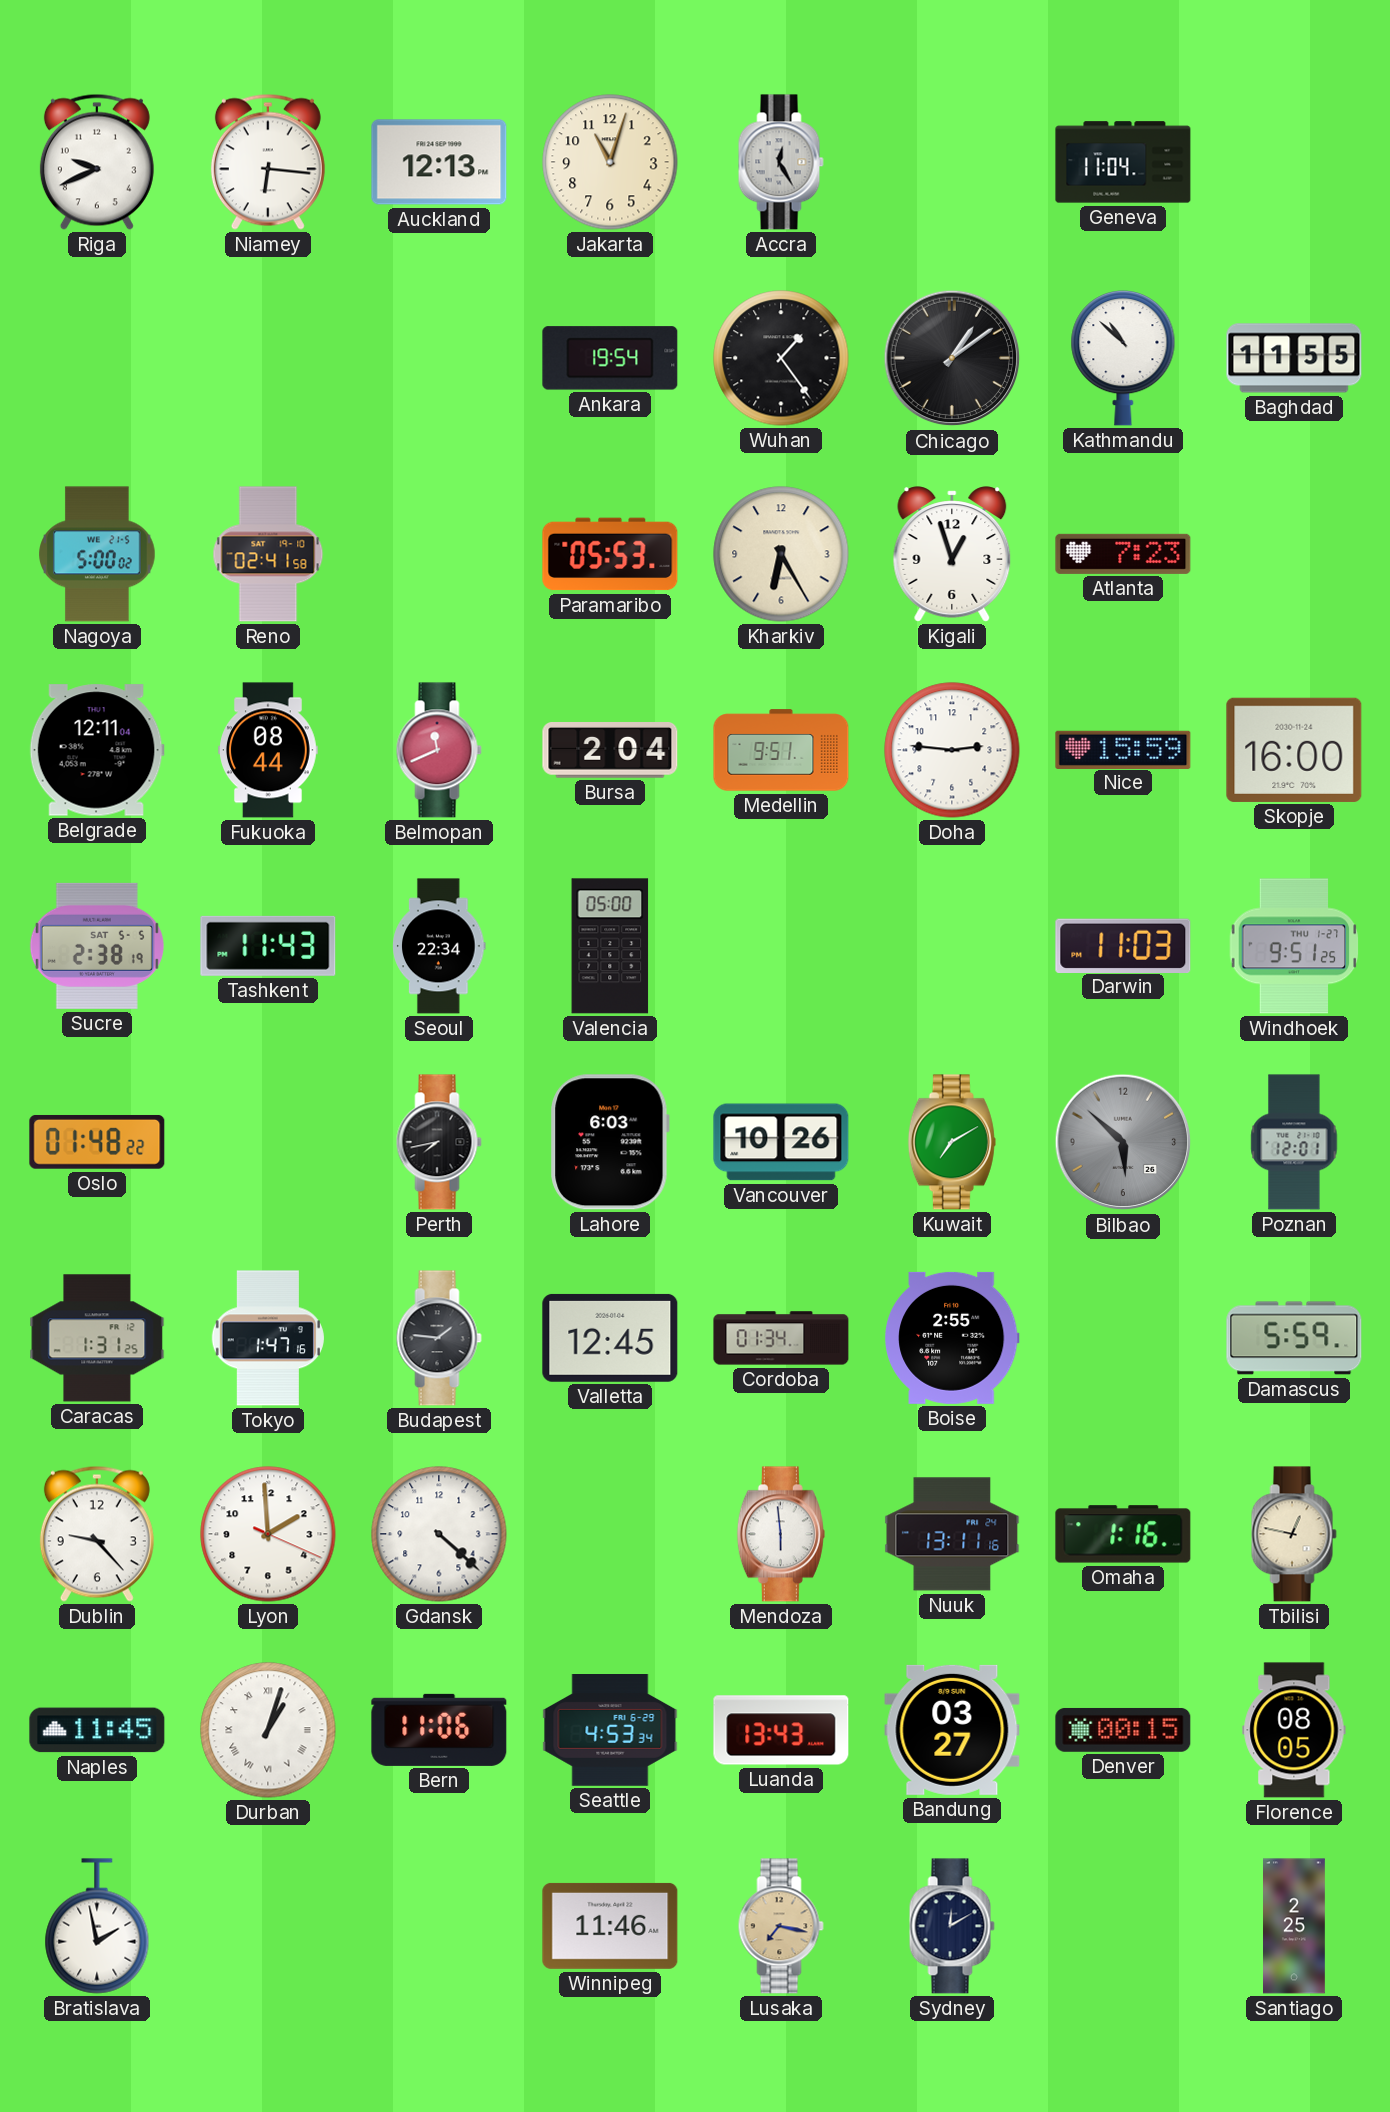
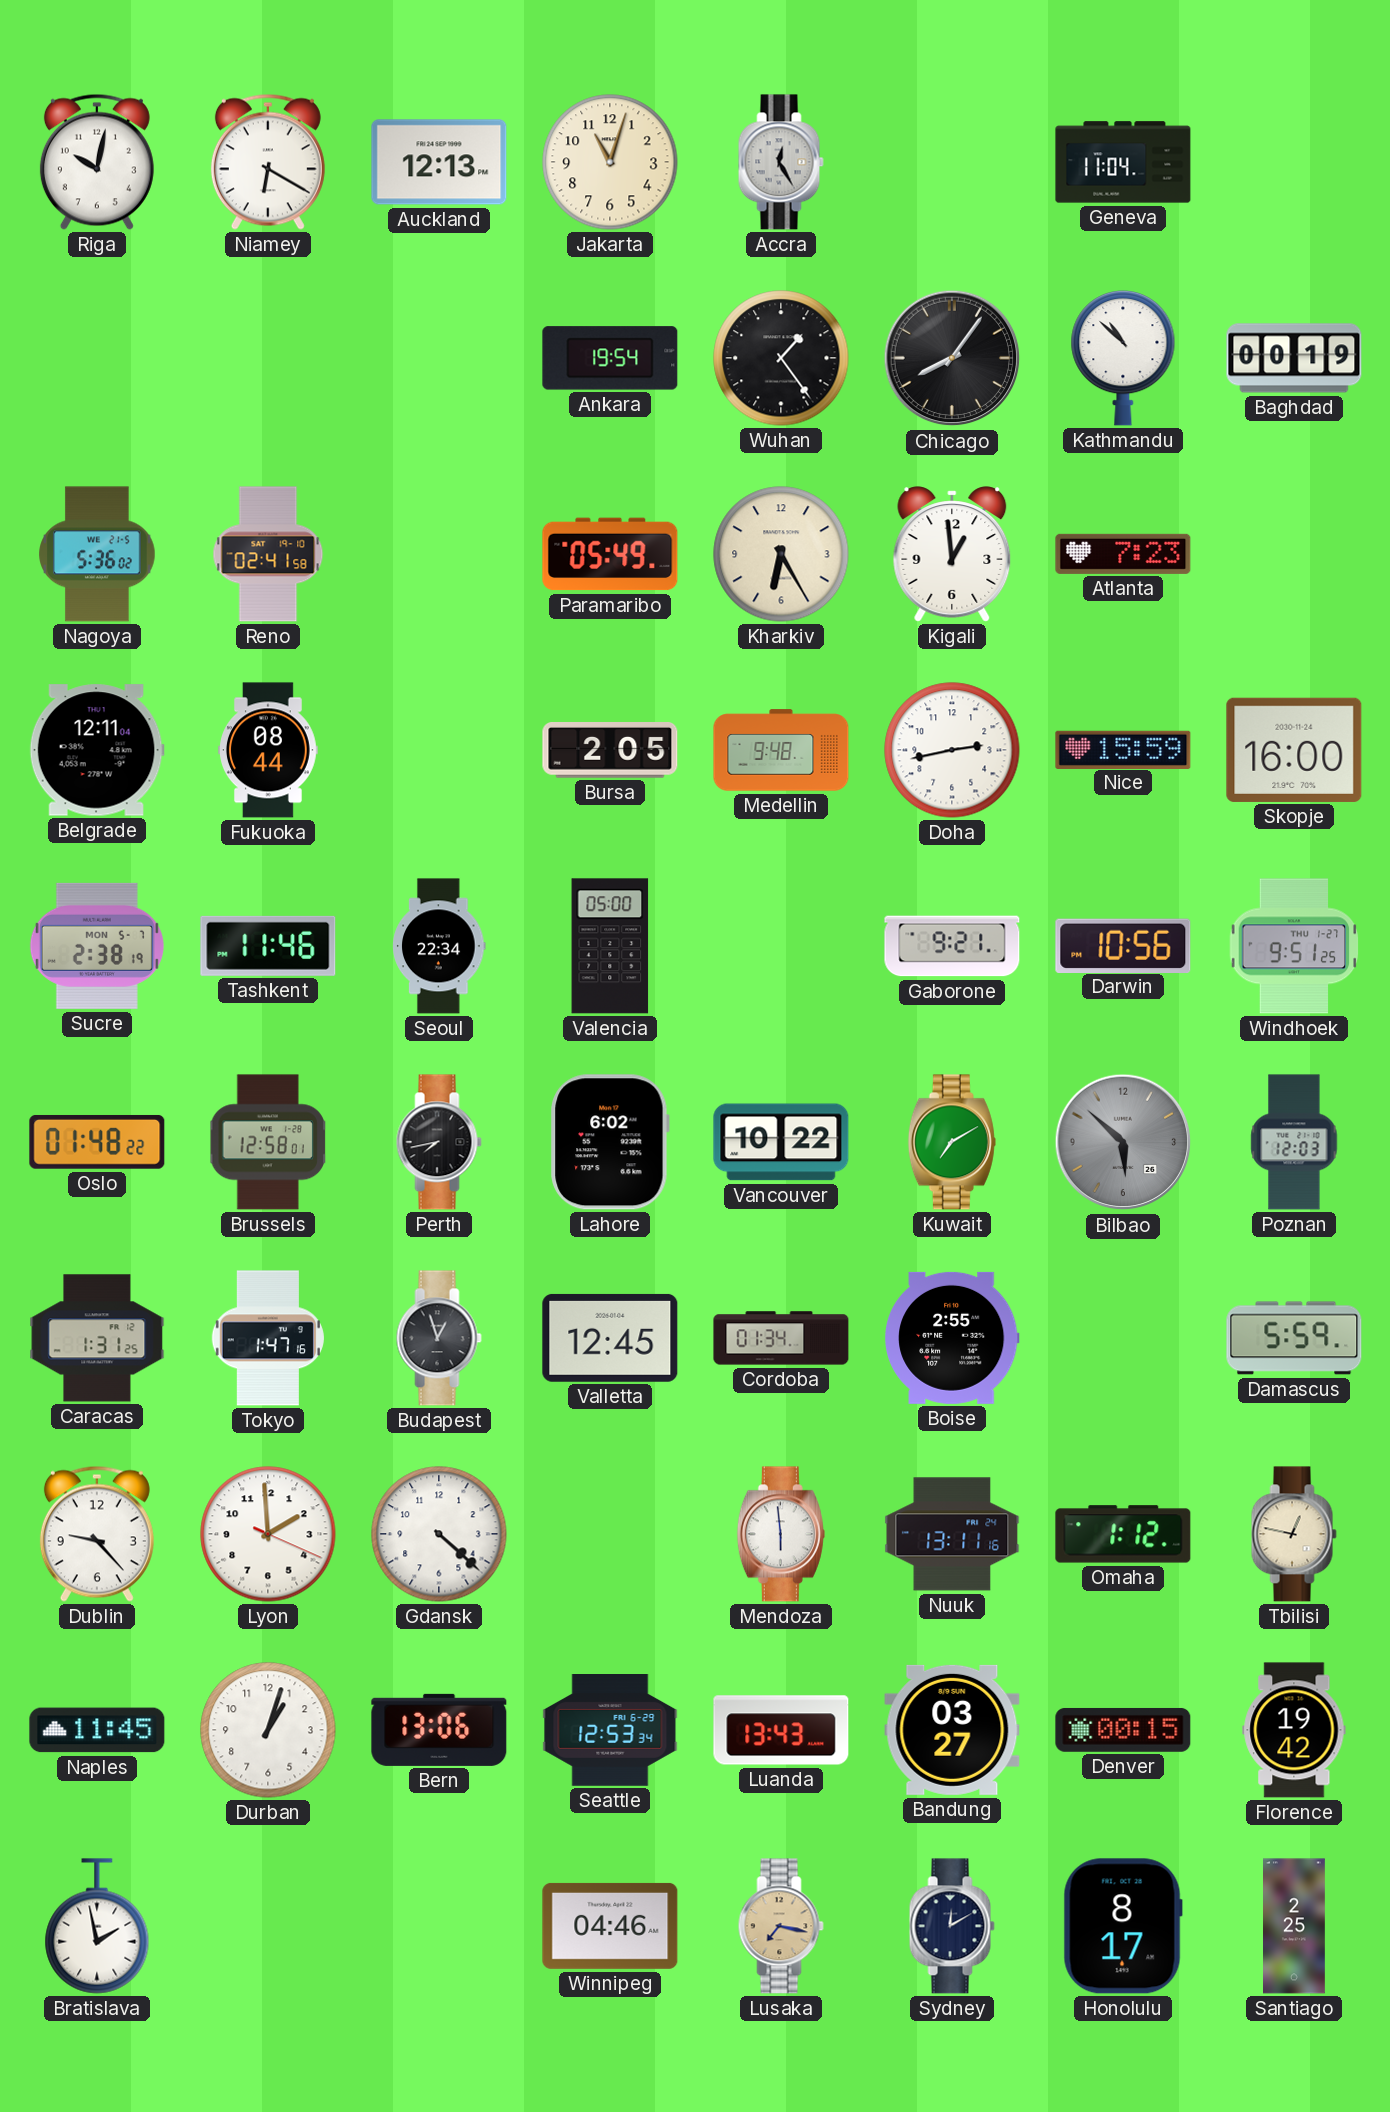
Riga: 9:41 -> 10:02
Niamey: 6:16 -> 6:20
Chicago: 1:09 -> 8:06
Baghdad: 11:55 -> 00:19
Nagoya: 5:00 -> 5:36
Paramaribo: 05:53 -> 05:49
Kigali: 12:57 -> 12:59
Belmopan: 11:41 -> none
Bursa: 2:04 -> 2:05
Medellin: 9:51 -> 9:48
Doha: 2:46 -> 2:43
Sucre date: SAT 5-5 -> MON 5-7
Tashkent: 11:43 -> 11:46
Gaborone: none -> 9:21
Darwin: 11:03 -> 10:56
Brussels: none -> 12:58
Lahore: 6:03 -> 6:02
Vancouver: 10:26 -> 10:22
Poznan: 12:01 -> 12:03
Budapest: 1:46 -> 12:57
Omaha: 1:16 -> 1:12
Durban numerals: Roman -> Arabic
Bern: 11:06 -> 13:06
Seattle: 4:53 -> 12:53
Florence: 08:05 -> 19:42
Winnipeg: 11:46 -> 04:46
Honolulu: none -> 8:17
